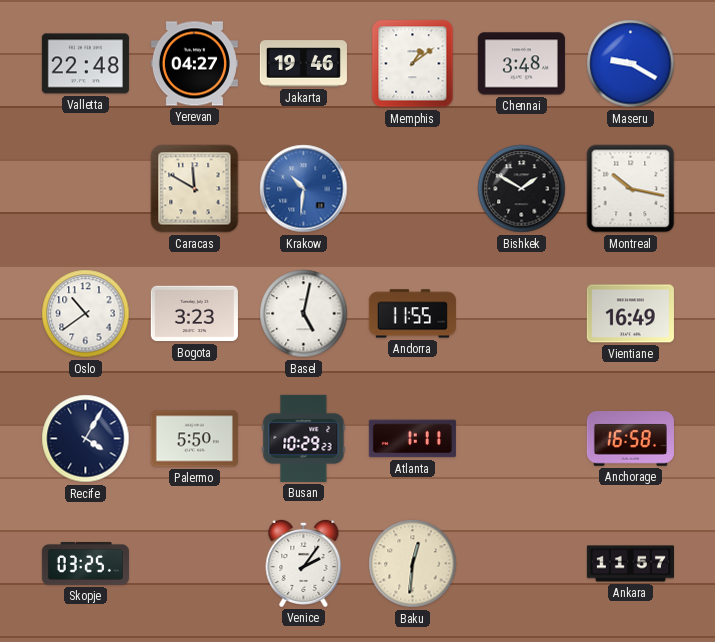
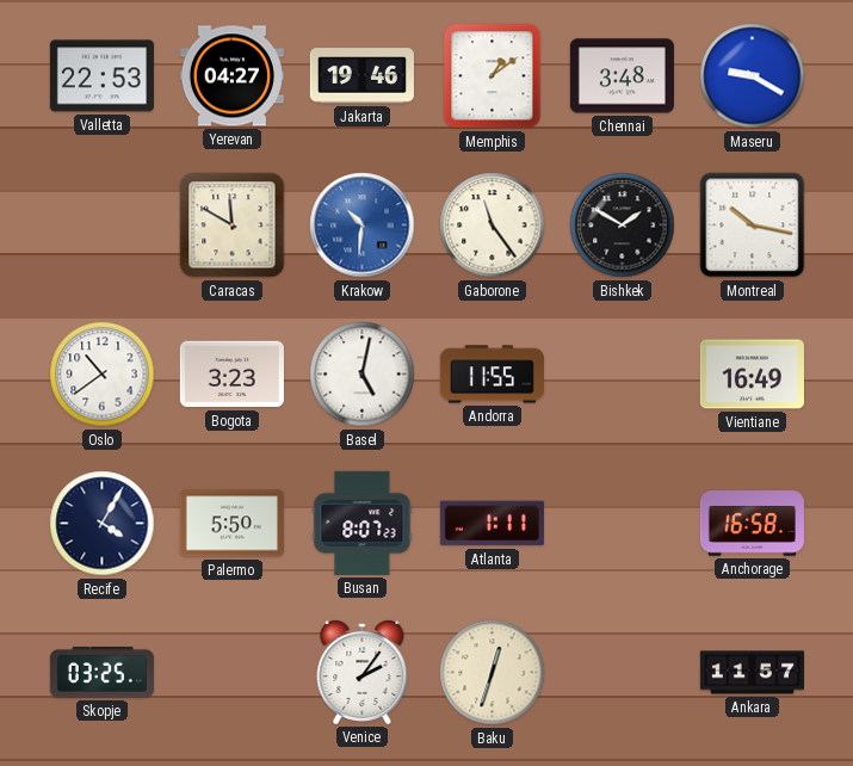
Valletta: 22:48 -> 22:53
Gaborone: none -> 11:24
Busan: 10:29 -> 8:07
Baku: 12:31 -> 12:33
